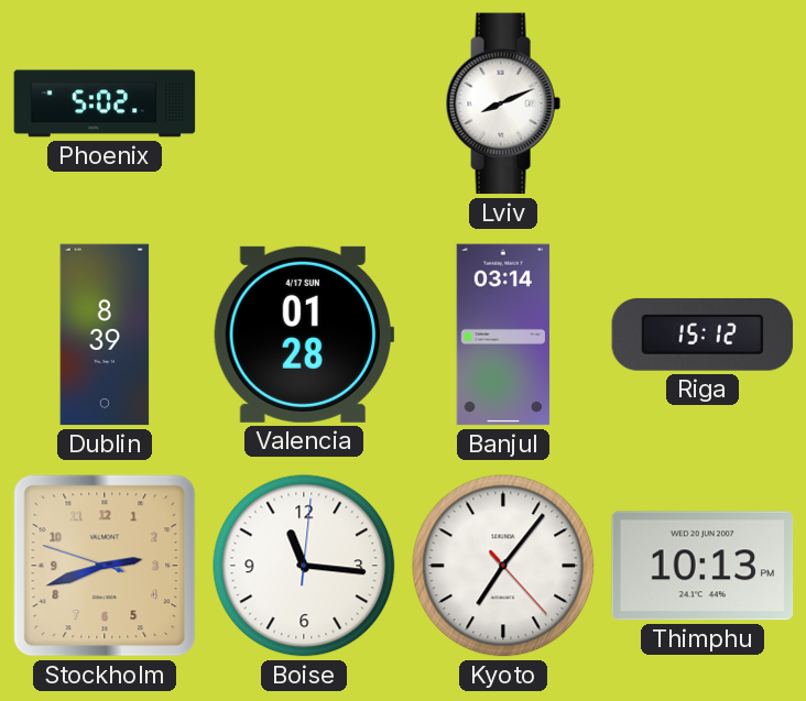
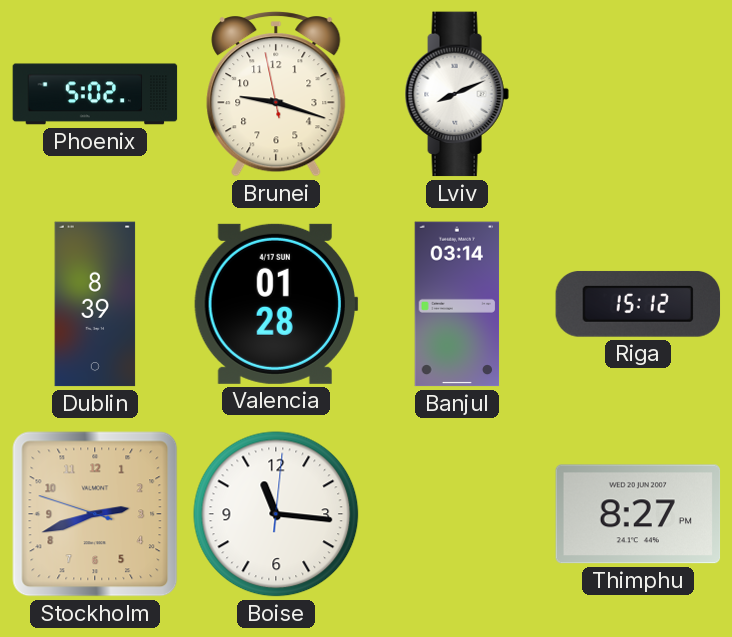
Brunei: none -> 9:17
Kyoto: 7:06 -> none
Thimphu: 10:13 -> 8:27
